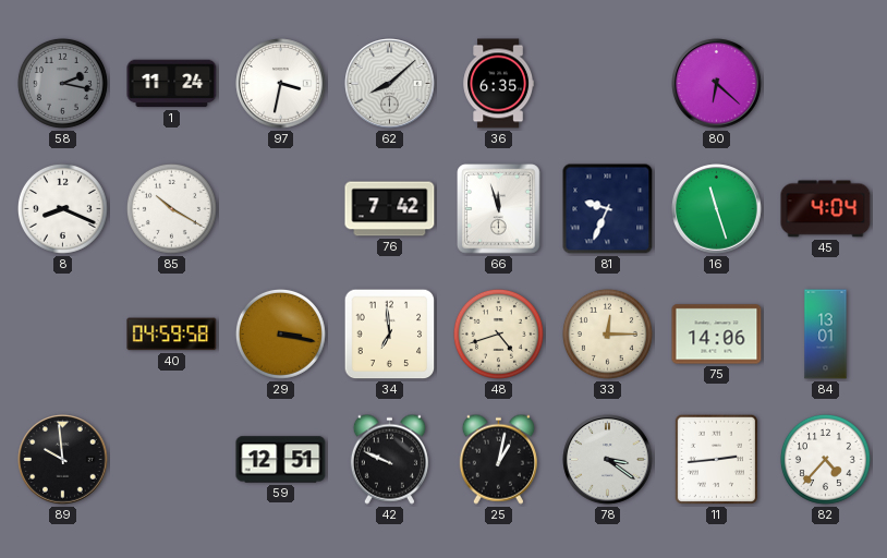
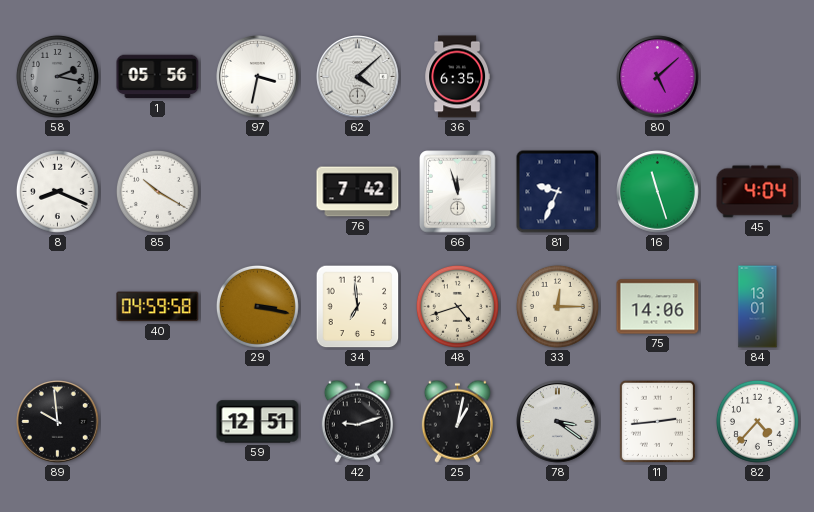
1: 11:24 -> 05:56
62: 8:08 -> 4:08
80: 6:22 -> 5:08
42: 9:49 -> 9:12
